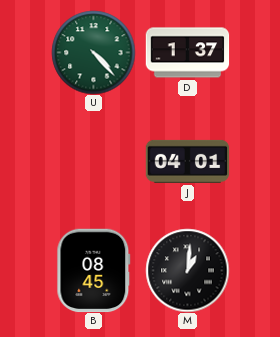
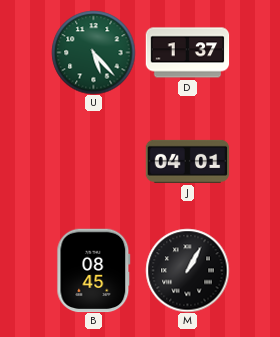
U: 4:23 -> 5:23
M: 1:01 -> 1:05
